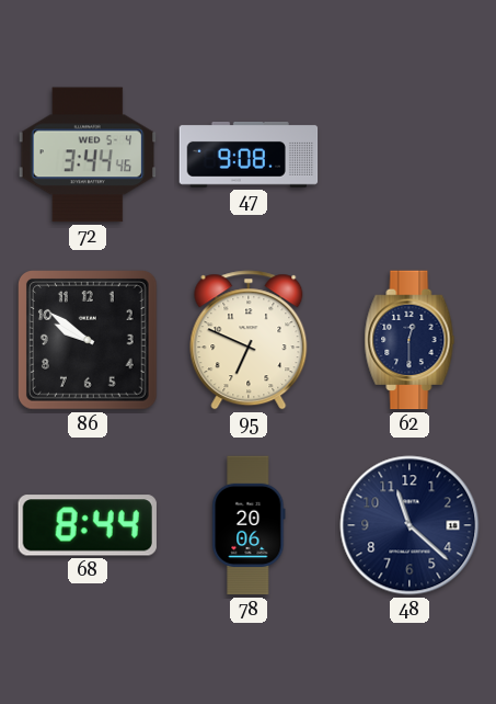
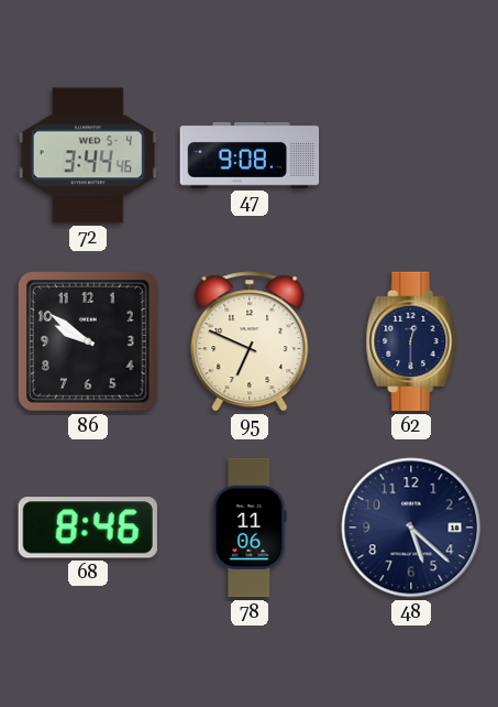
68: 8:44 -> 8:46
78: 20:06 -> 11:06
48: 11:22 -> 5:22
